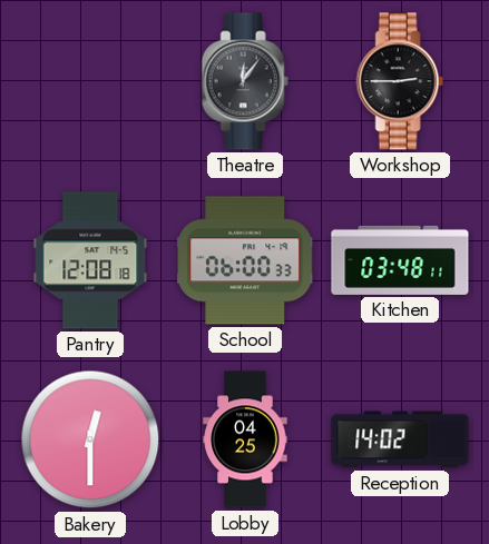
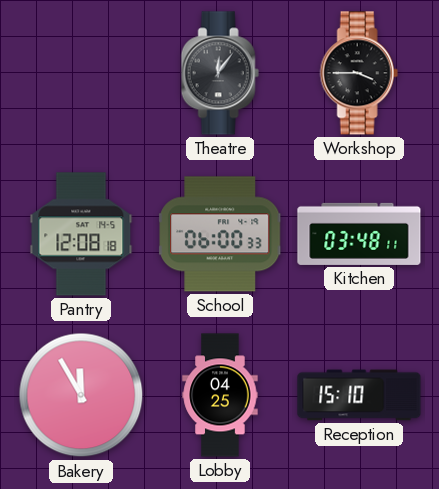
Workshop: 2:45 -> 3:45
Bakery: 12:30 -> 11:55
Reception: 14:02 -> 15:10
